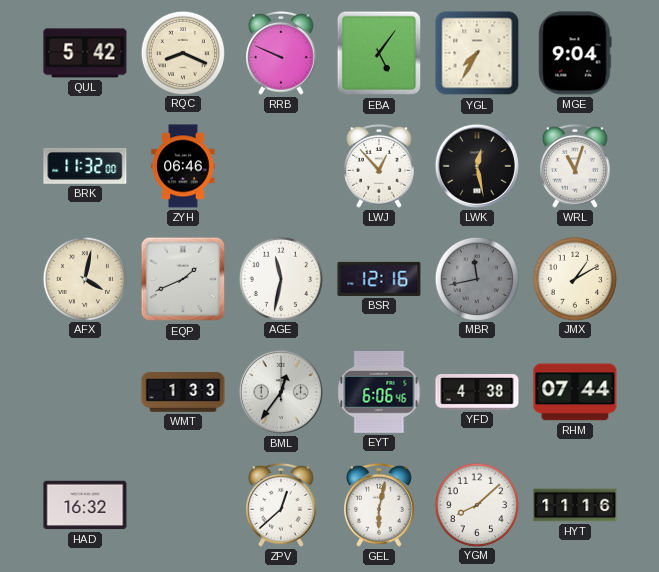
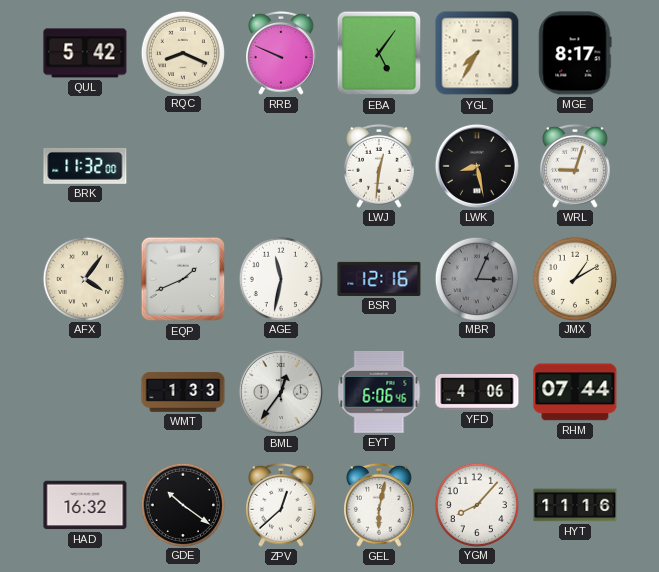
MGE: 9:04 -> 8:17
ZYH: 06:46 -> none
LWJ: 12:53 -> 12:31
LWK: 12:28 -> 8:28
WRL: 11:03 -> 9:03
AFX: 4:02 -> 4:06
MBR: 11:43 -> 3:04
YFD: 4:38 -> 4:06
GDE: none -> 10:21
YGM: 8:08 -> 8:07
